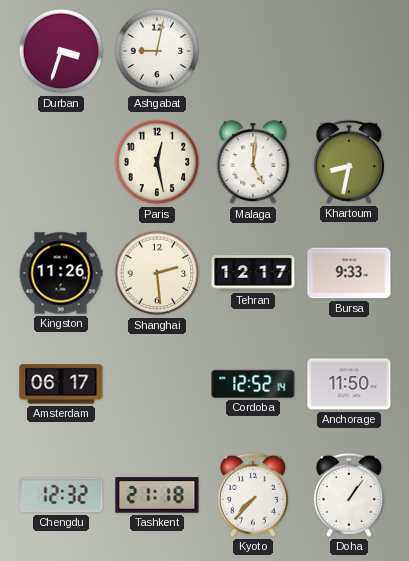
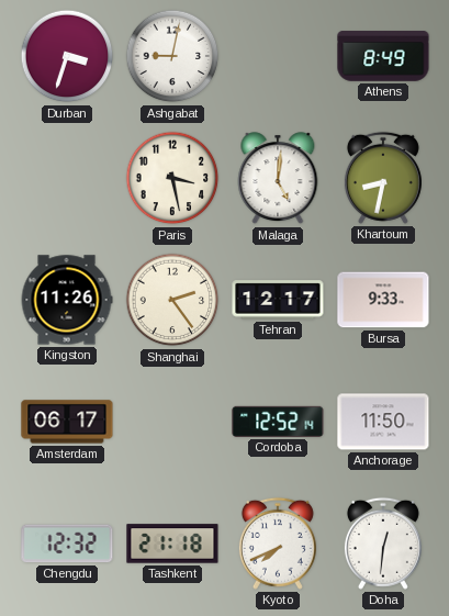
Athens: none -> 8:49
Paris: 12:28 -> 3:28
Shanghai: 2:29 -> 2:24
Kyoto: 7:37 -> 7:41
Doha: 1:06 -> 12:31
